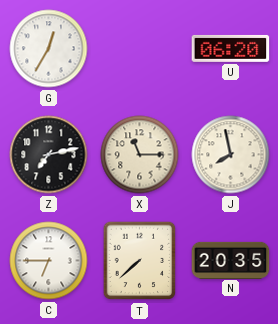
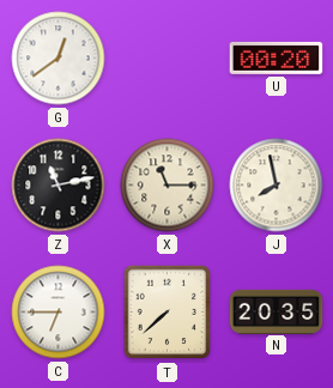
G: 12:35 -> 12:39
U: 06:20 -> 00:20
Z: 7:13 -> 11:13
